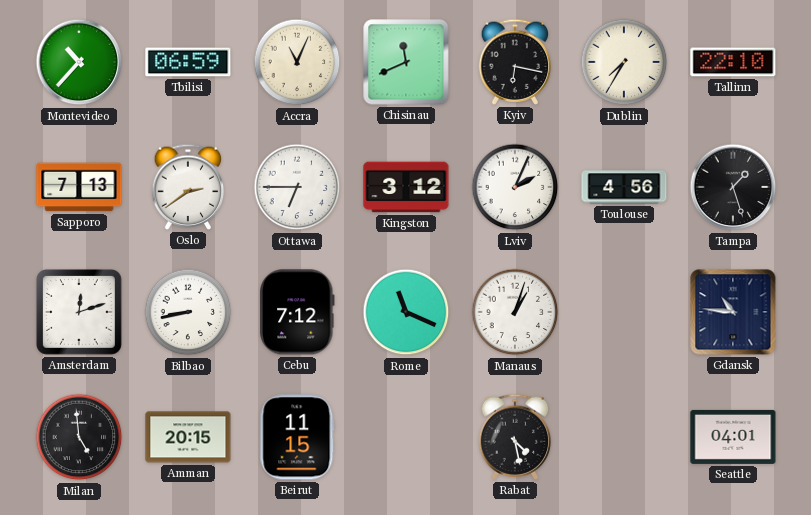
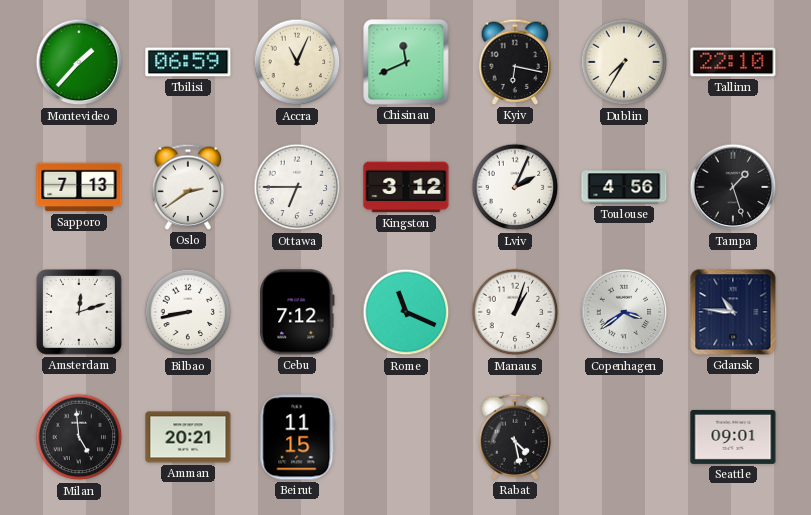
Montevideo: 10:37 -> 1:37
Copenhagen: none -> 3:39
Amman: 20:15 -> 20:21
Seattle: 04:01 -> 09:01
